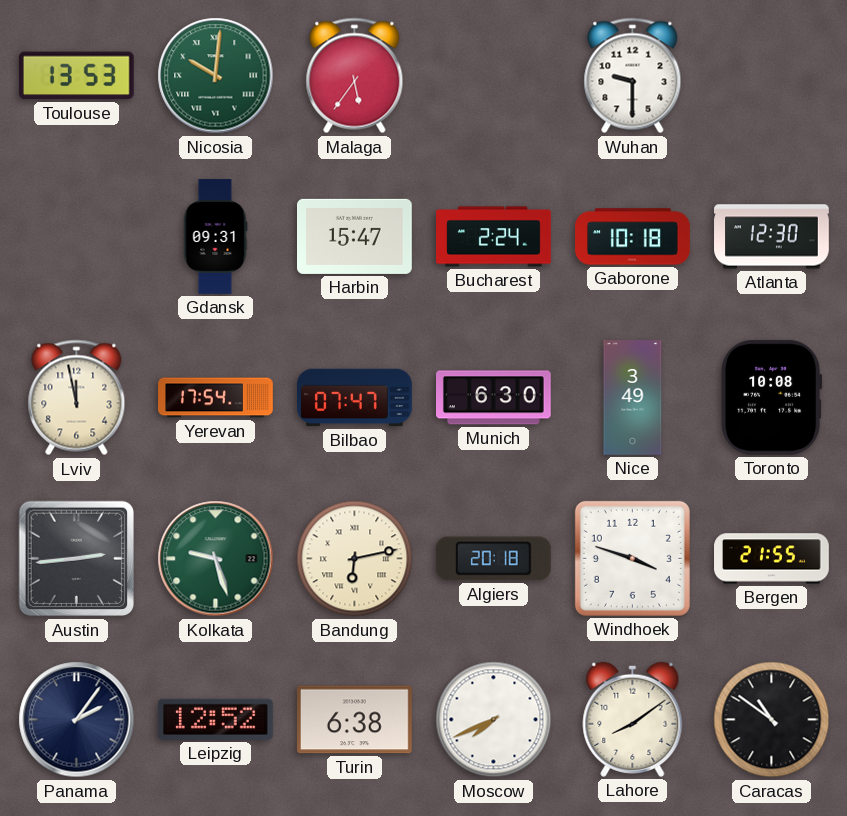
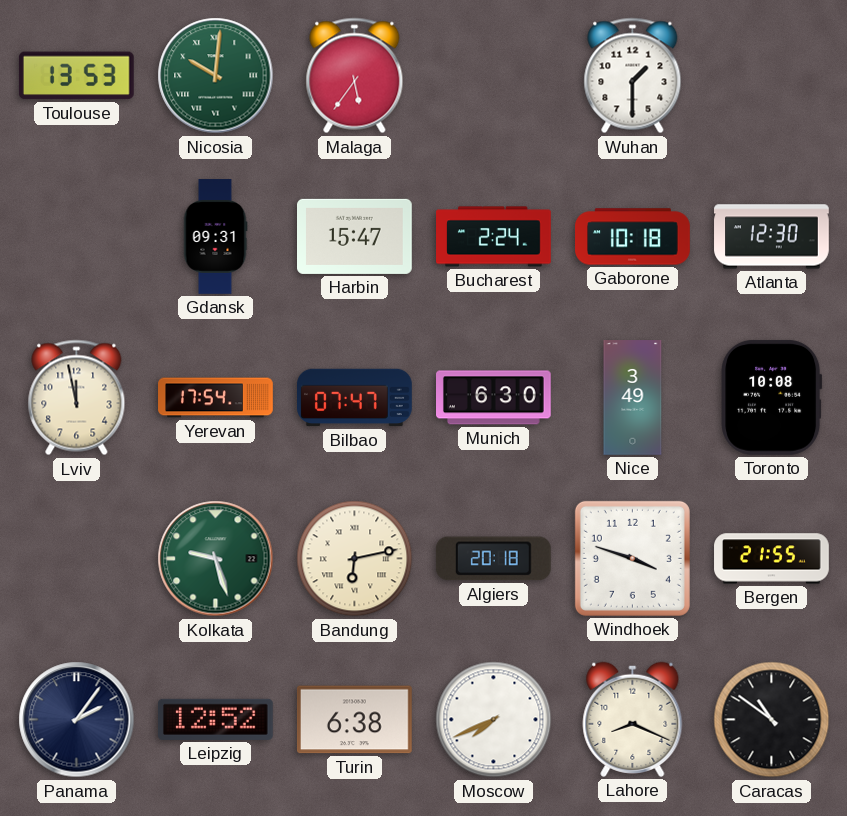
Wuhan: 9:30 -> 1:30
Austin: 2:44 -> none
Lahore: 8:09 -> 8:19
